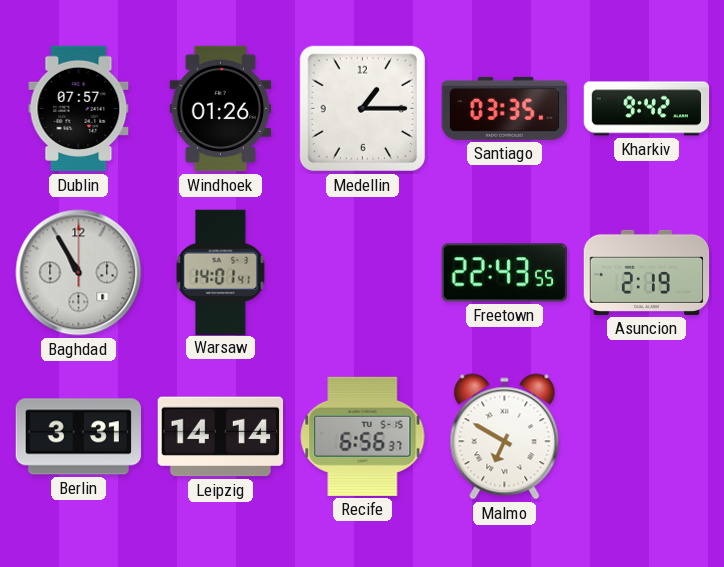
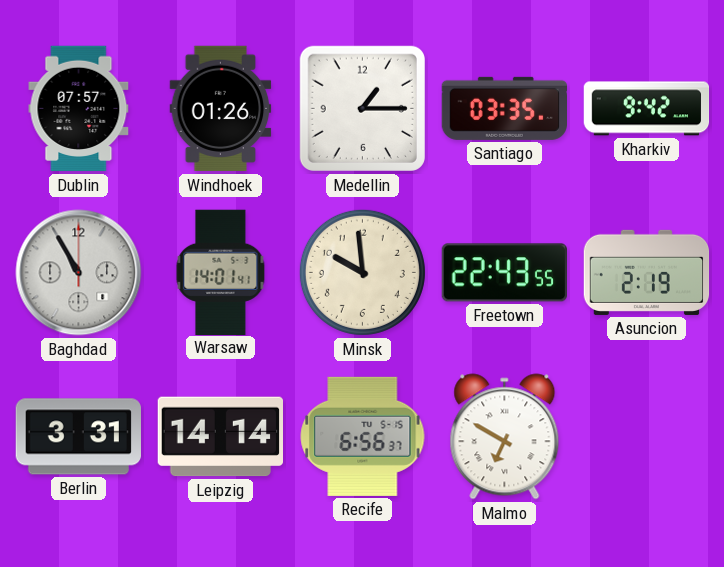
Minsk: none -> 9:59
